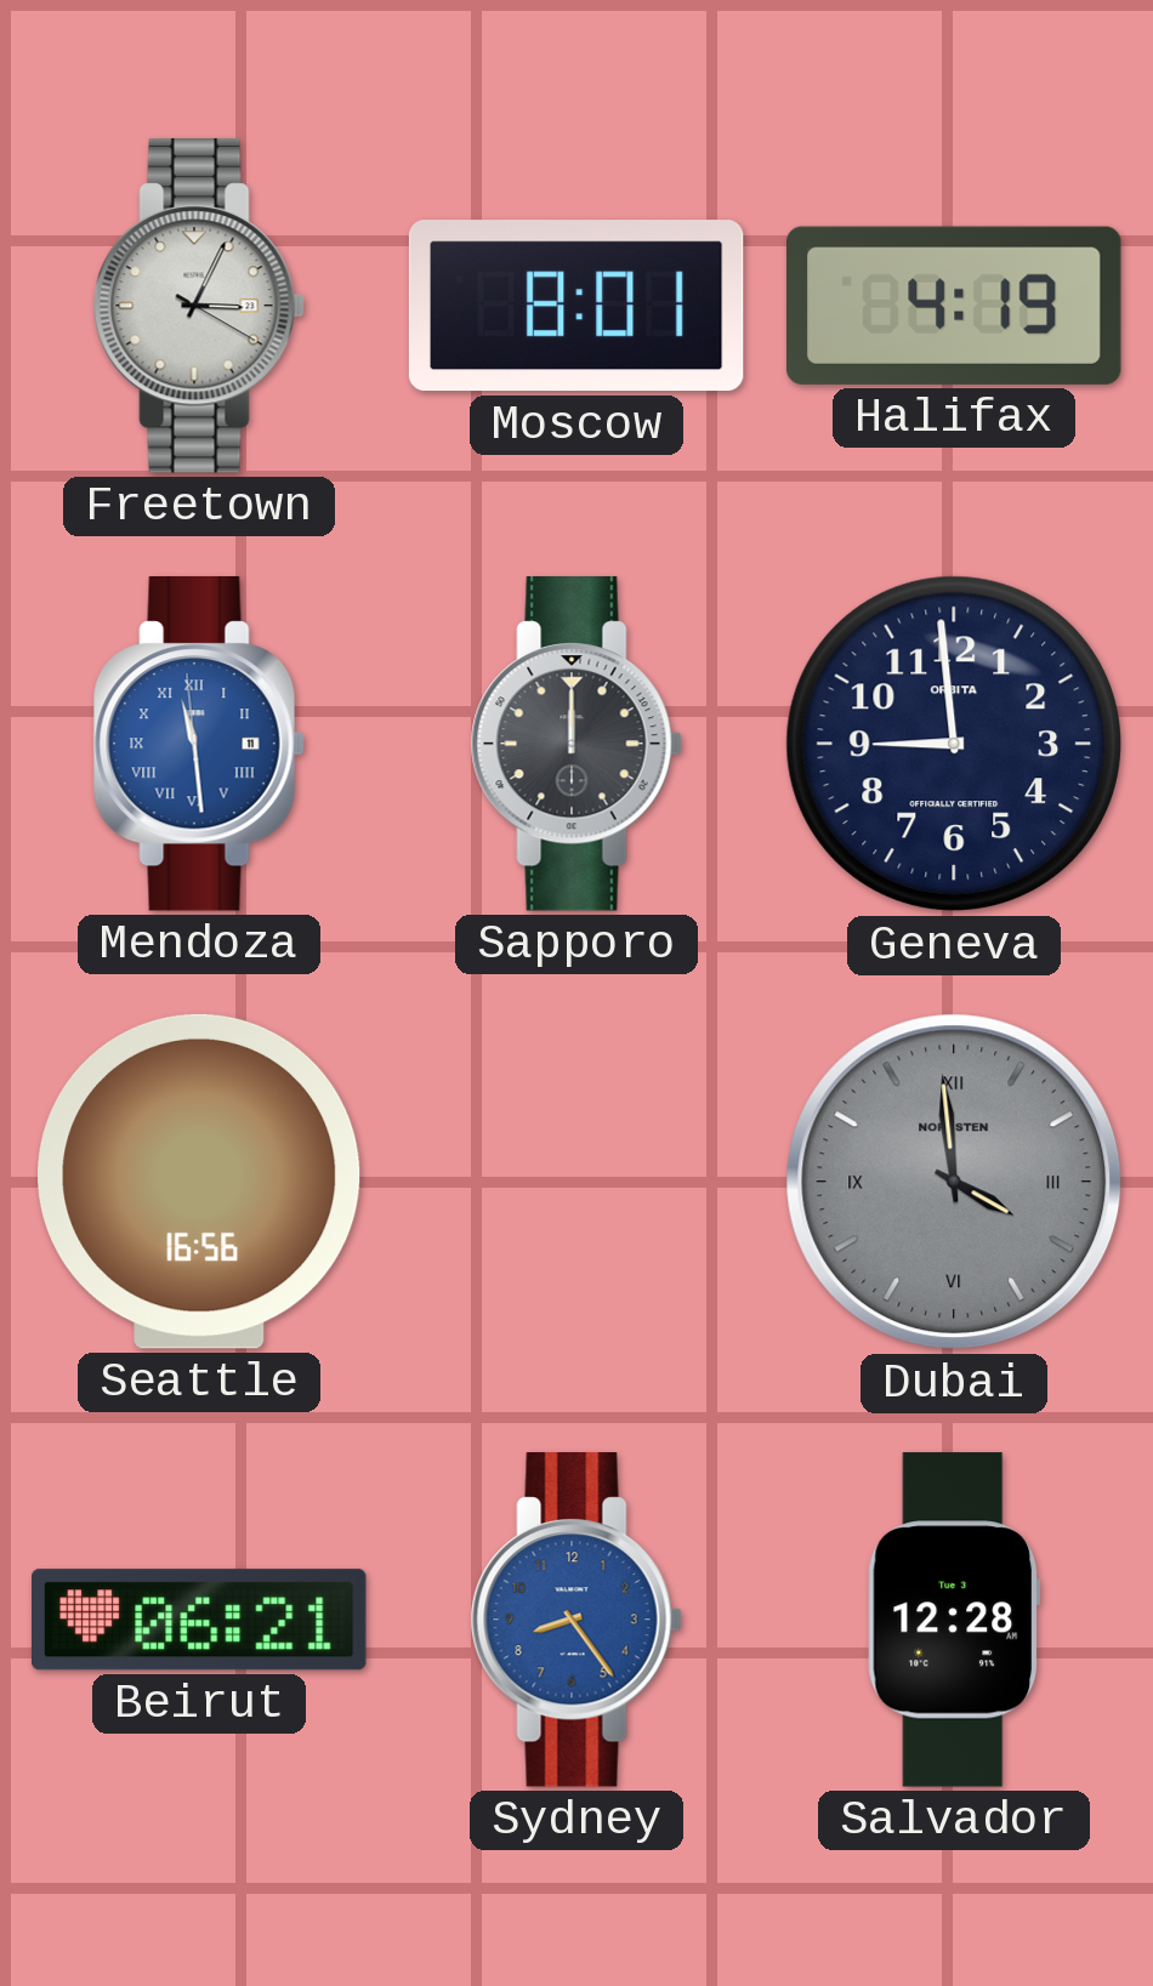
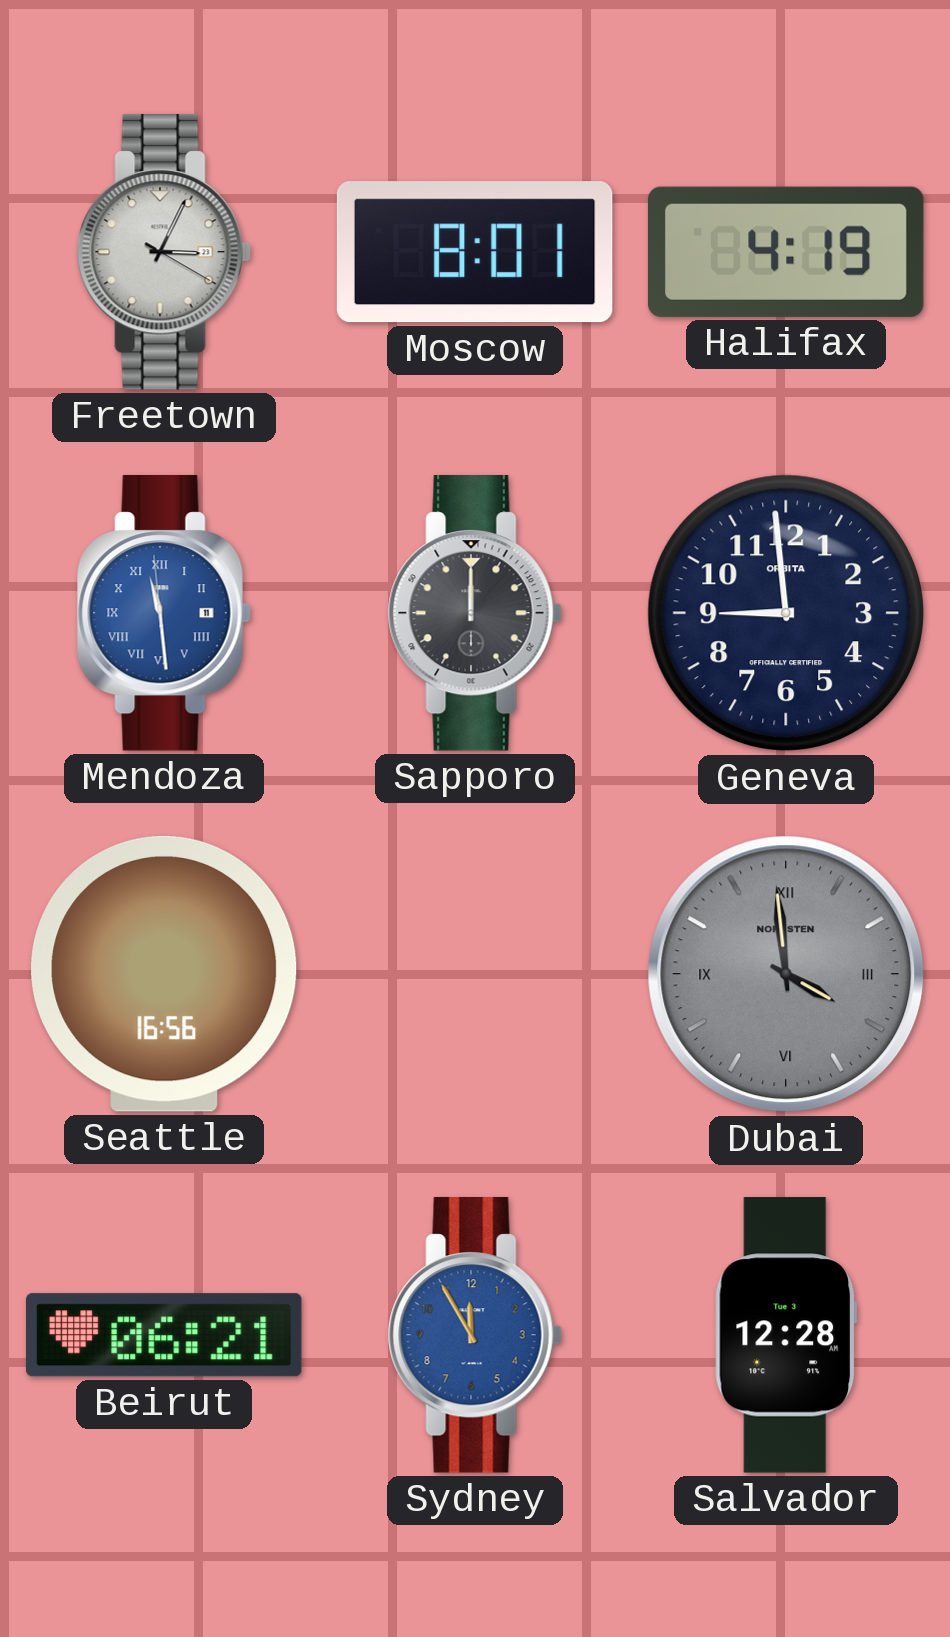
Sydney: 8:24 -> 11:55
